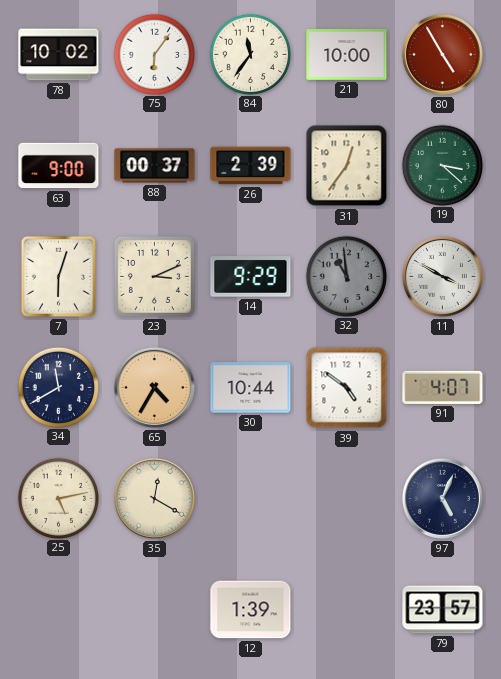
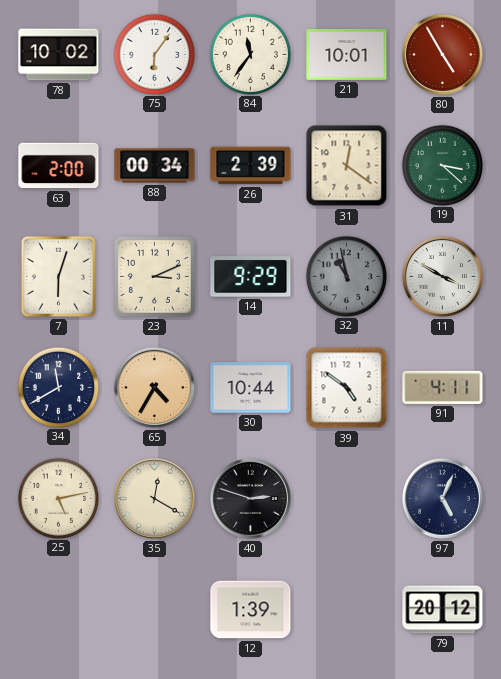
21: 10:00 -> 10:01
63: 9:00 -> 2:00
88: 00:37 -> 00:34
31: 12:36 -> 12:21
32: 10:59 -> 10:58
91: 4:07 -> 4:11
40: none -> 2:48
79: 23:57 -> 20:12
